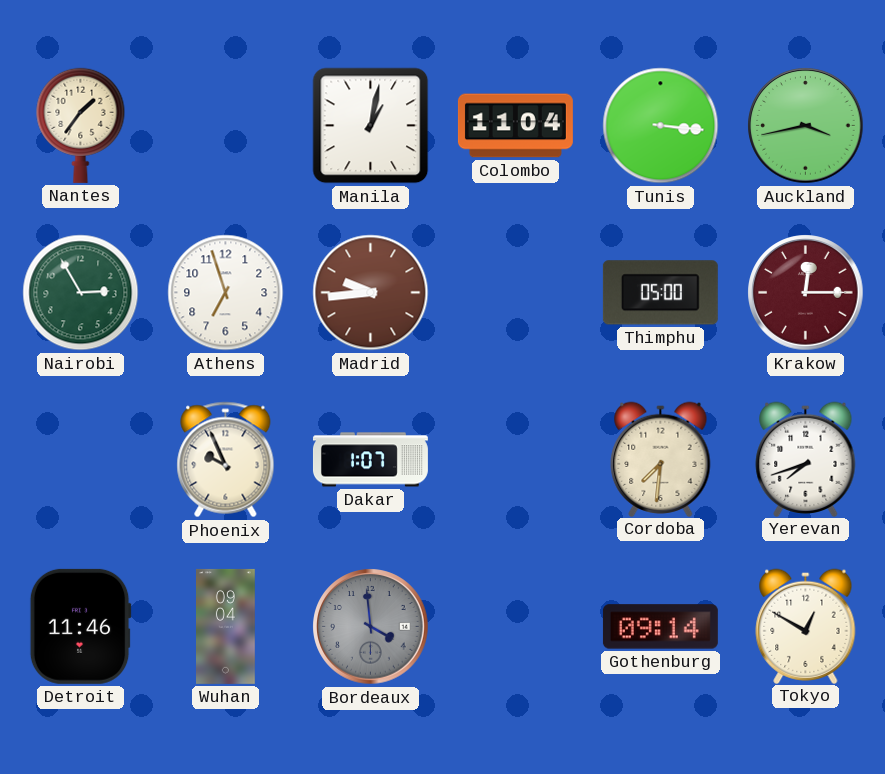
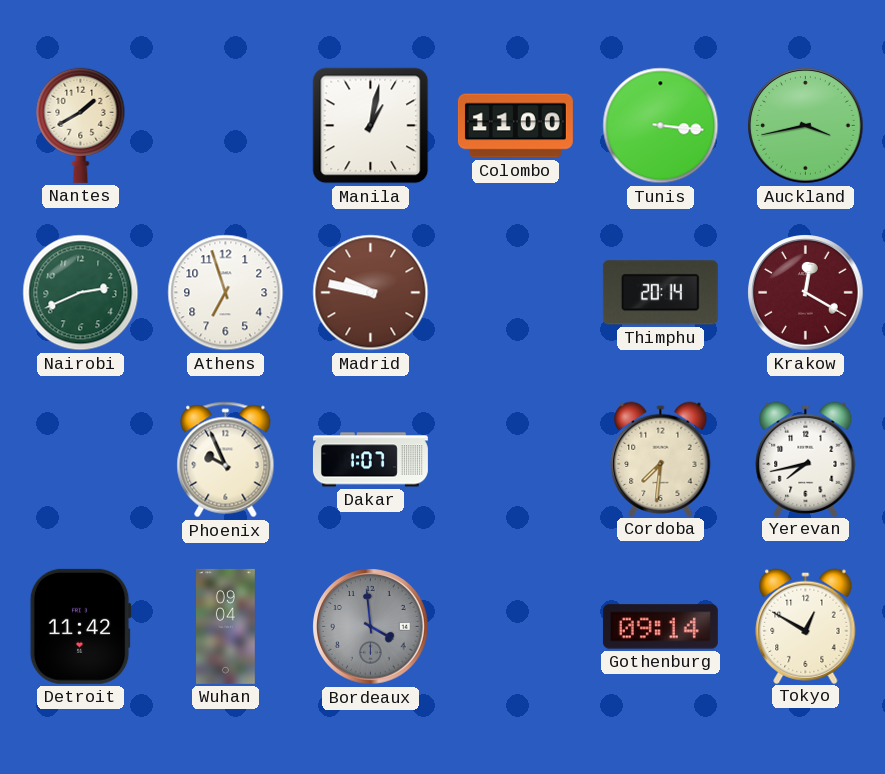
Nantes: 1:36 -> 1:40
Colombo: 11:04 -> 11:00
Nairobi: 2:55 -> 2:41
Madrid: 9:44 -> 9:47
Thimphu: 05:00 -> 20:14
Krakow: 12:15 -> 12:20
Yerevan: 7:42 -> 7:43
Detroit: 11:46 -> 11:42
